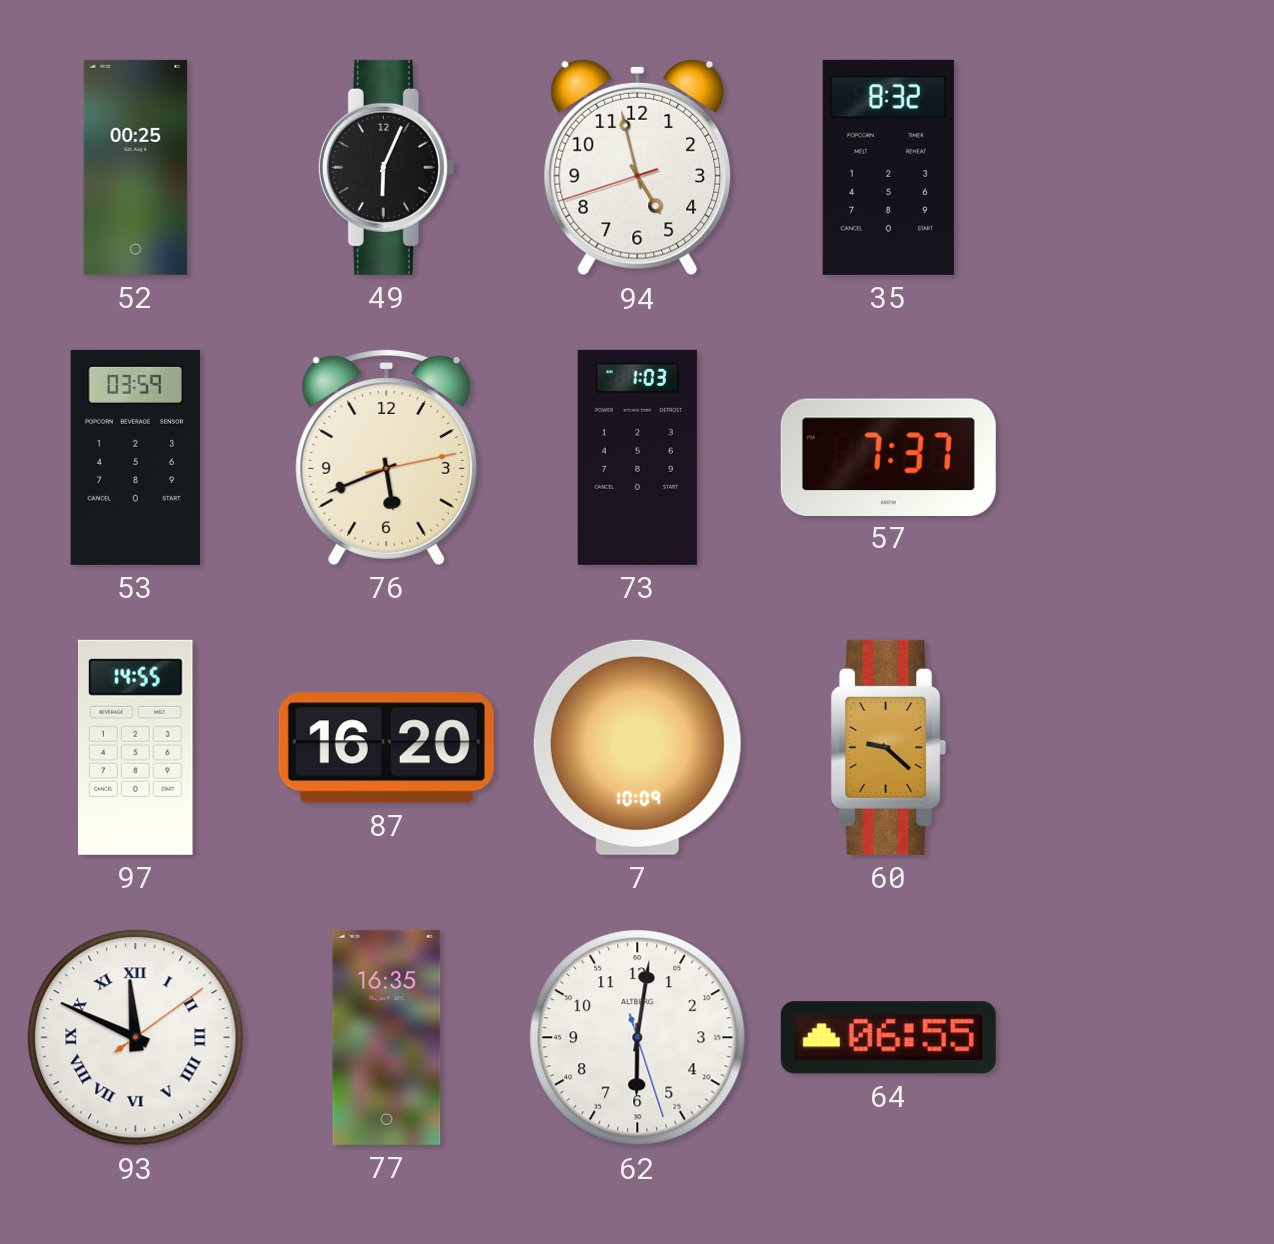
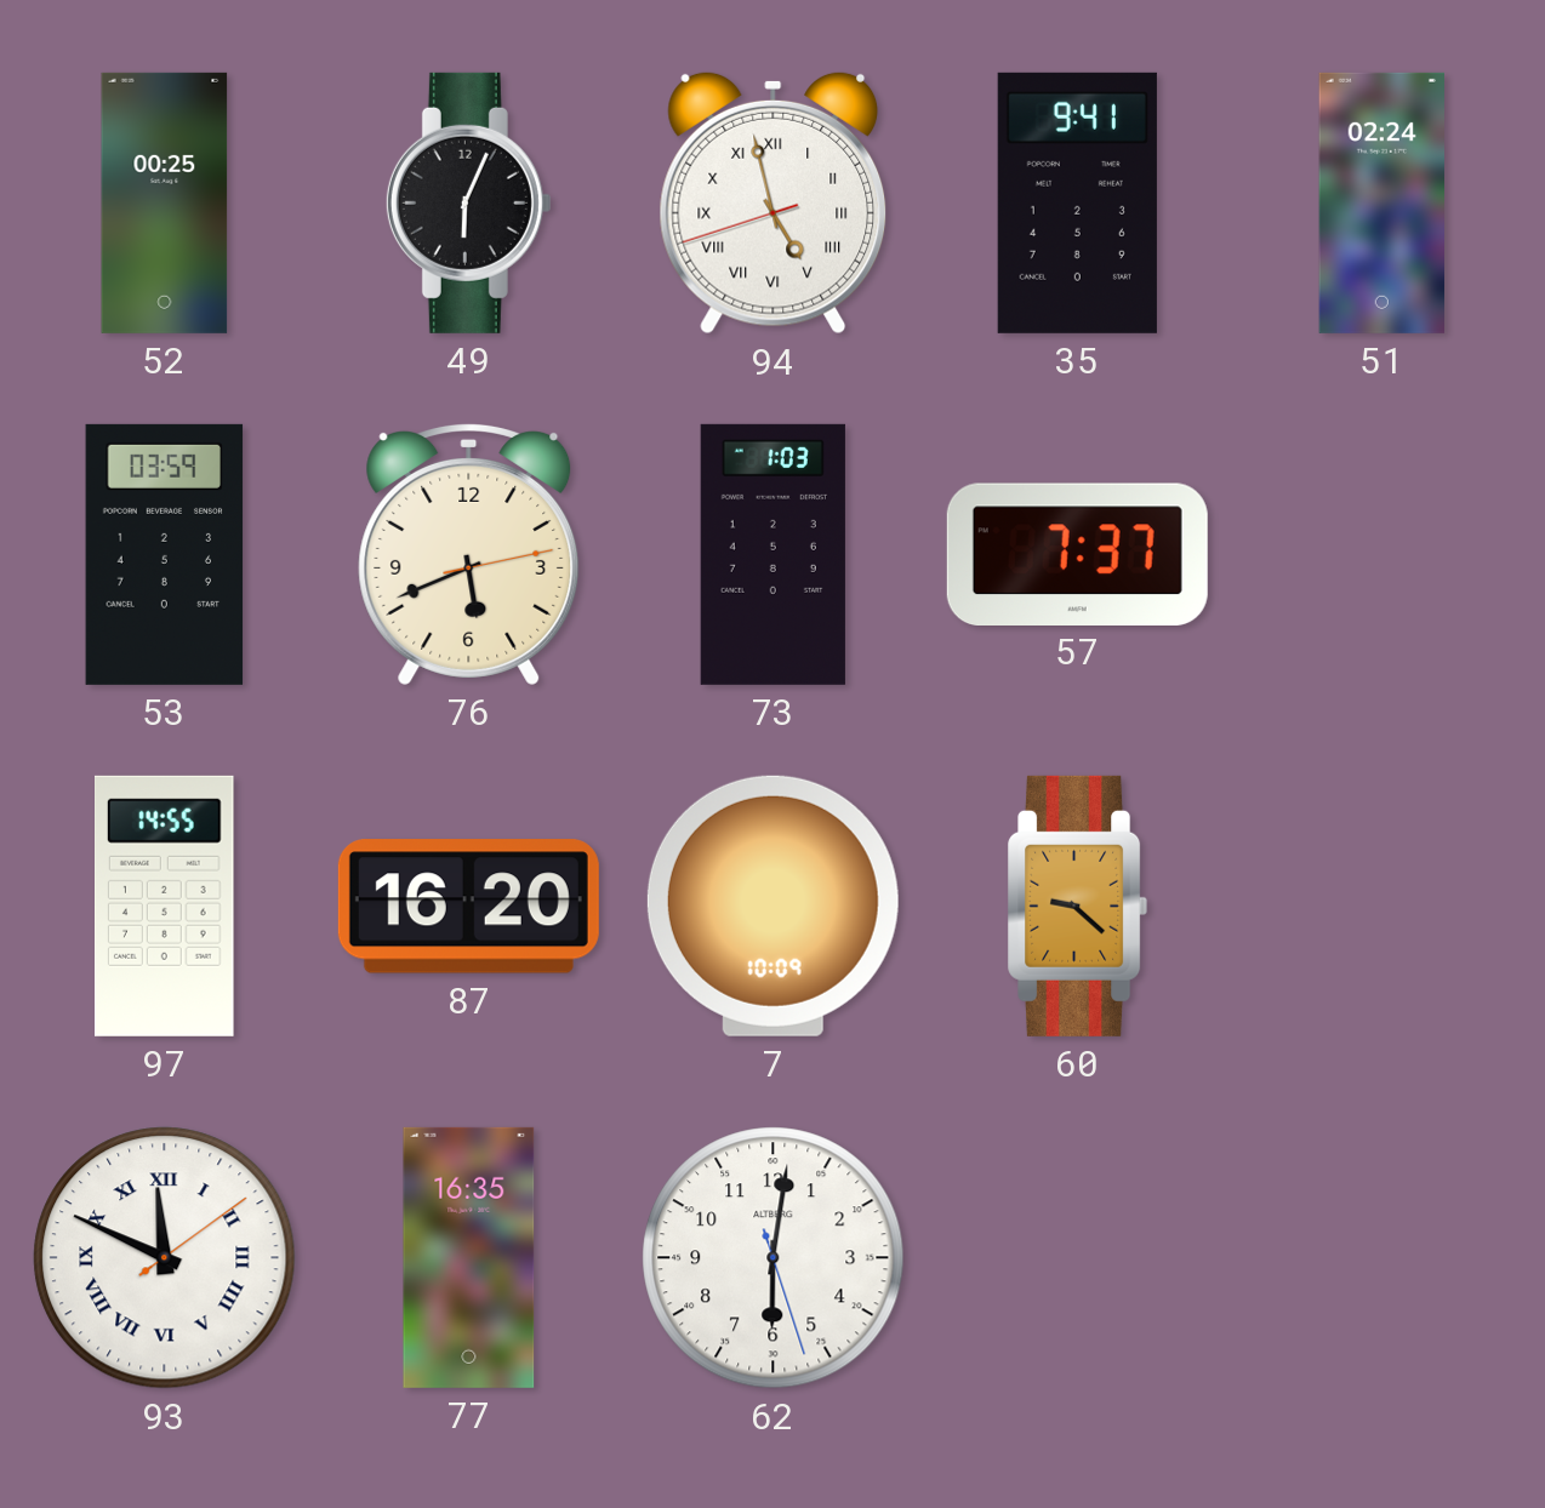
94 numerals: Arabic -> Roman
35: 8:32 -> 9:41
51: none -> 02:24
64: 06:55 -> none
